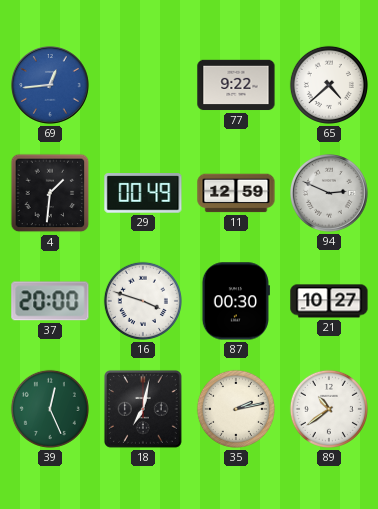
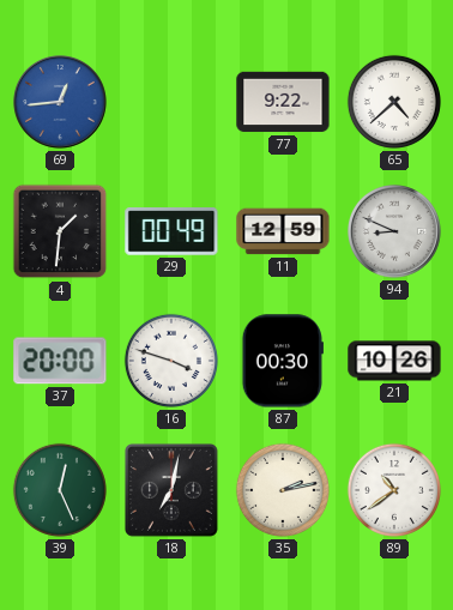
94: 2:49 -> 8:49
21: 10:27 -> 10:26
